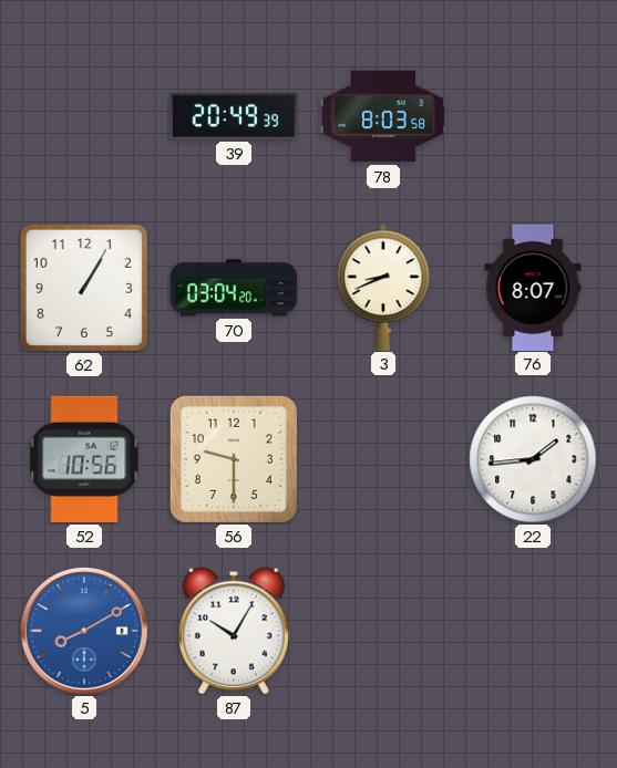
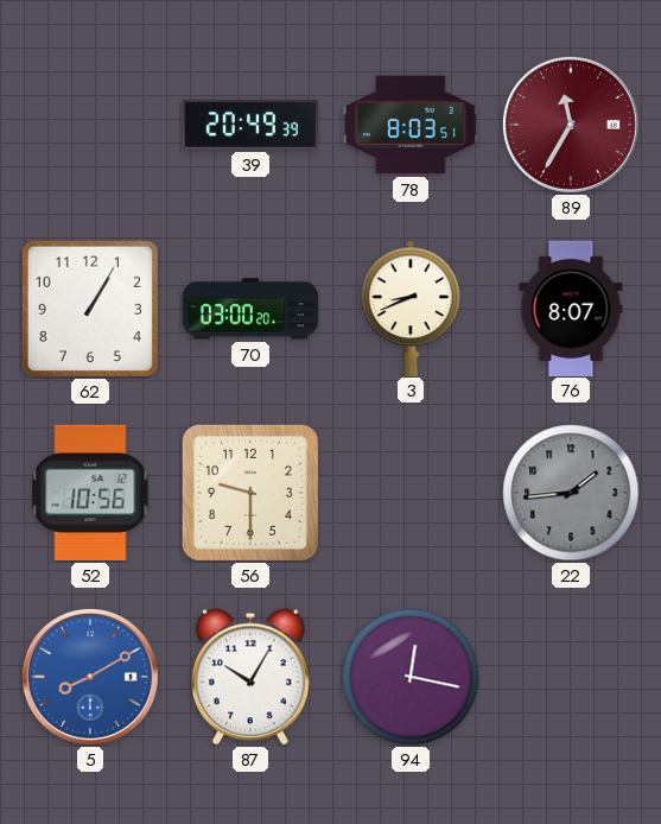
78: 8:03:58 -> 8:03:51
89: none -> 11:35
70: 03:04 -> 03:00
22 dial: white -> grey
94: none -> 12:17
